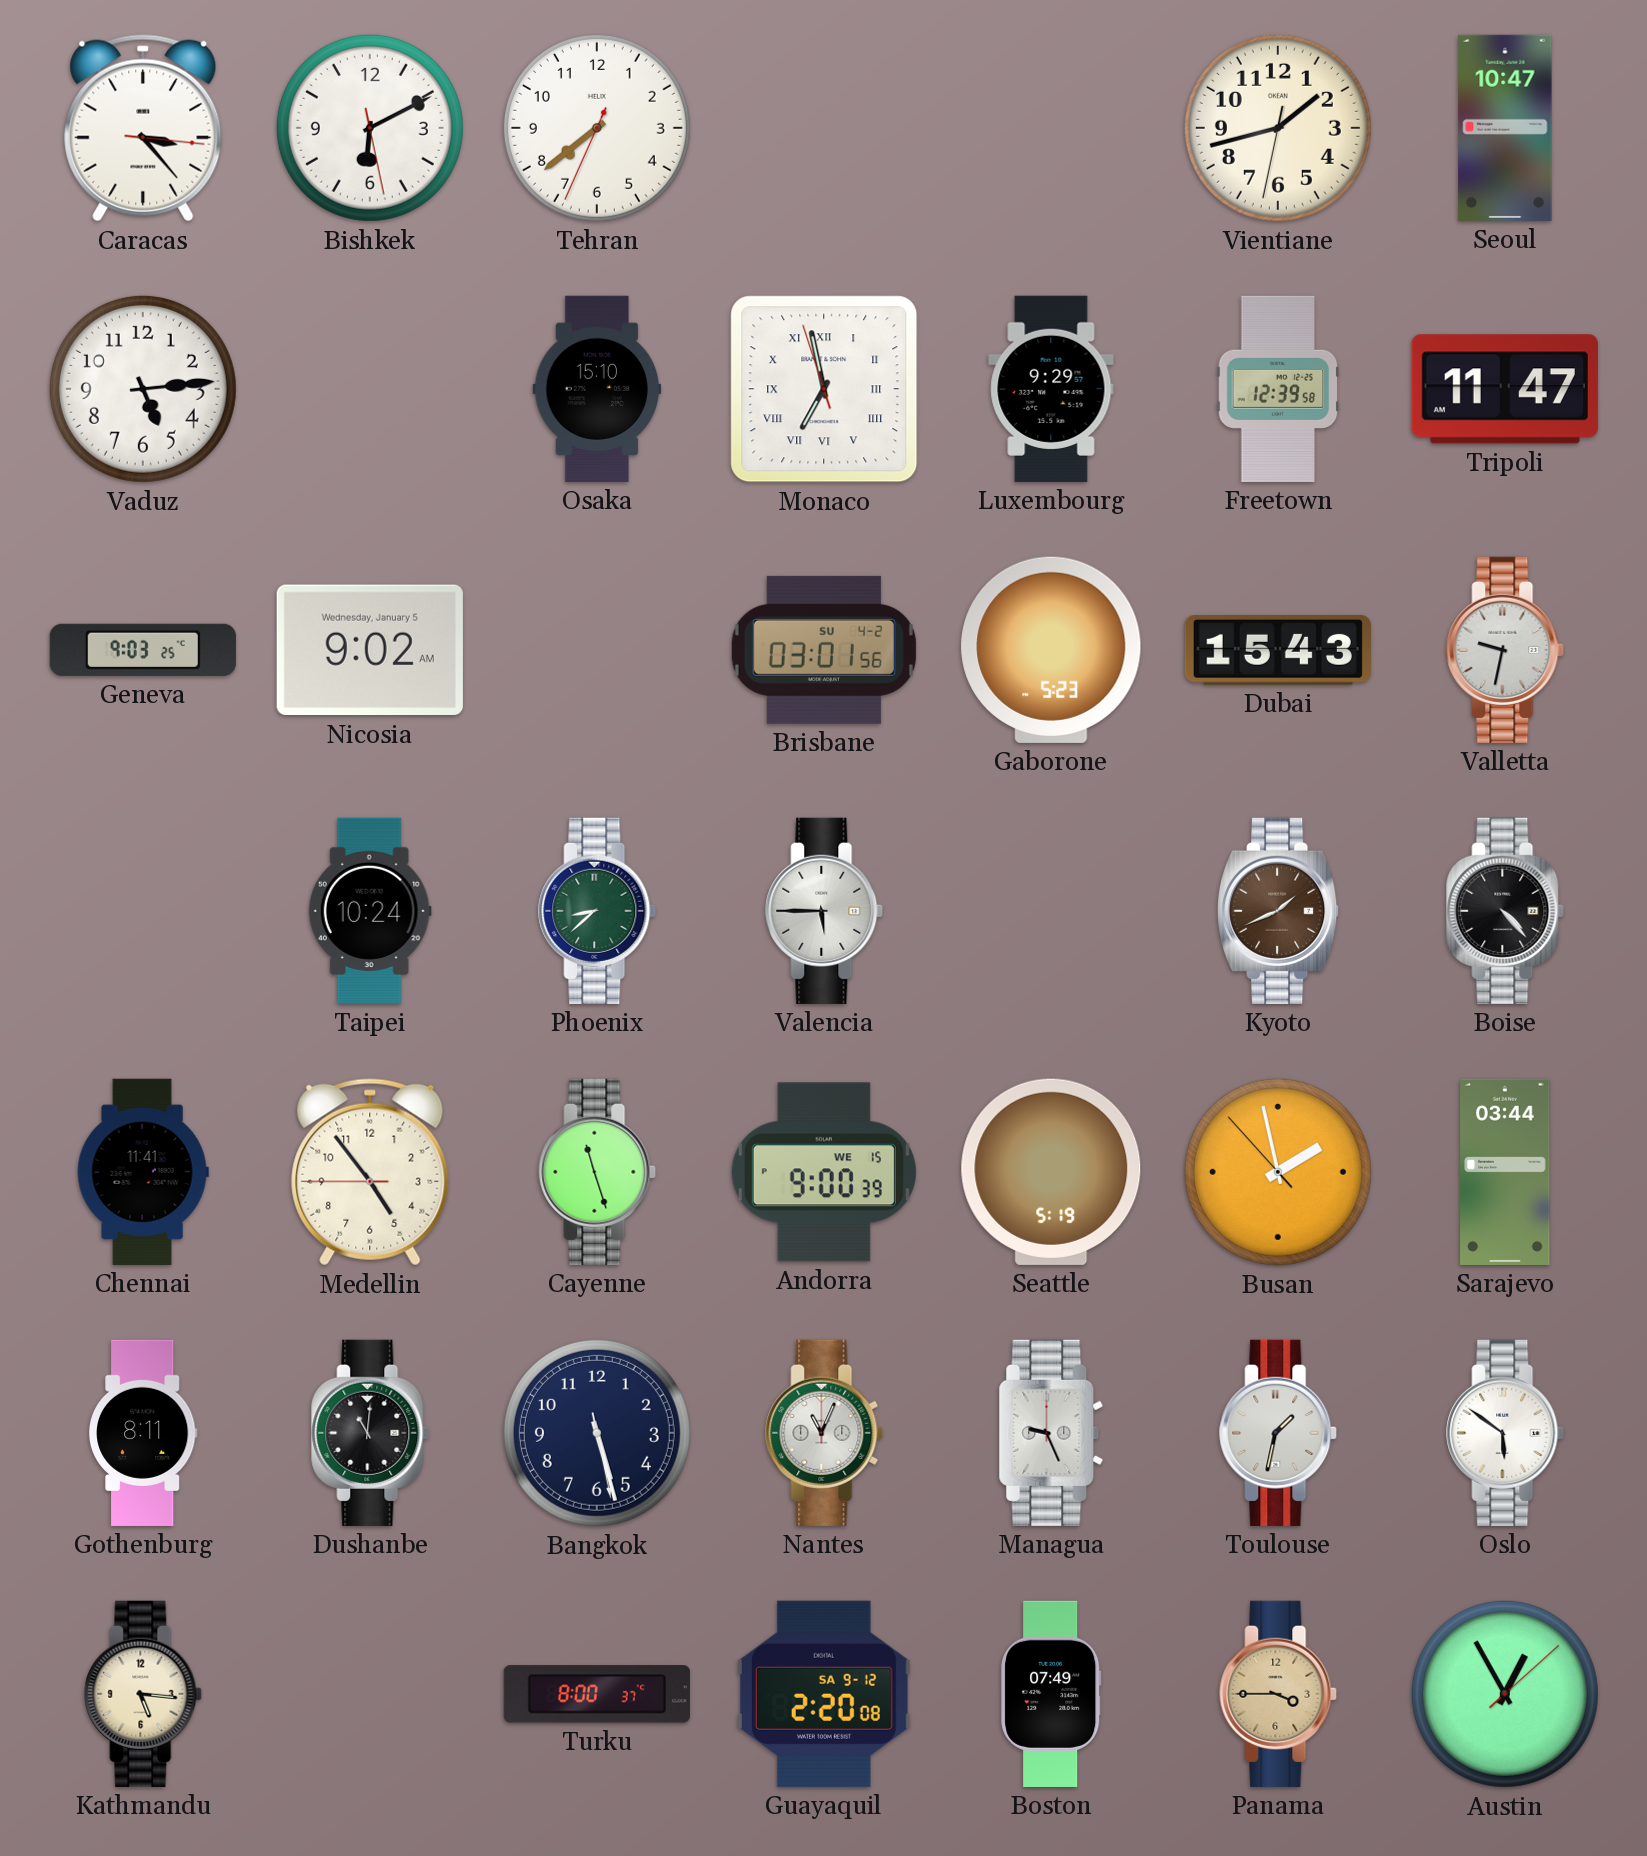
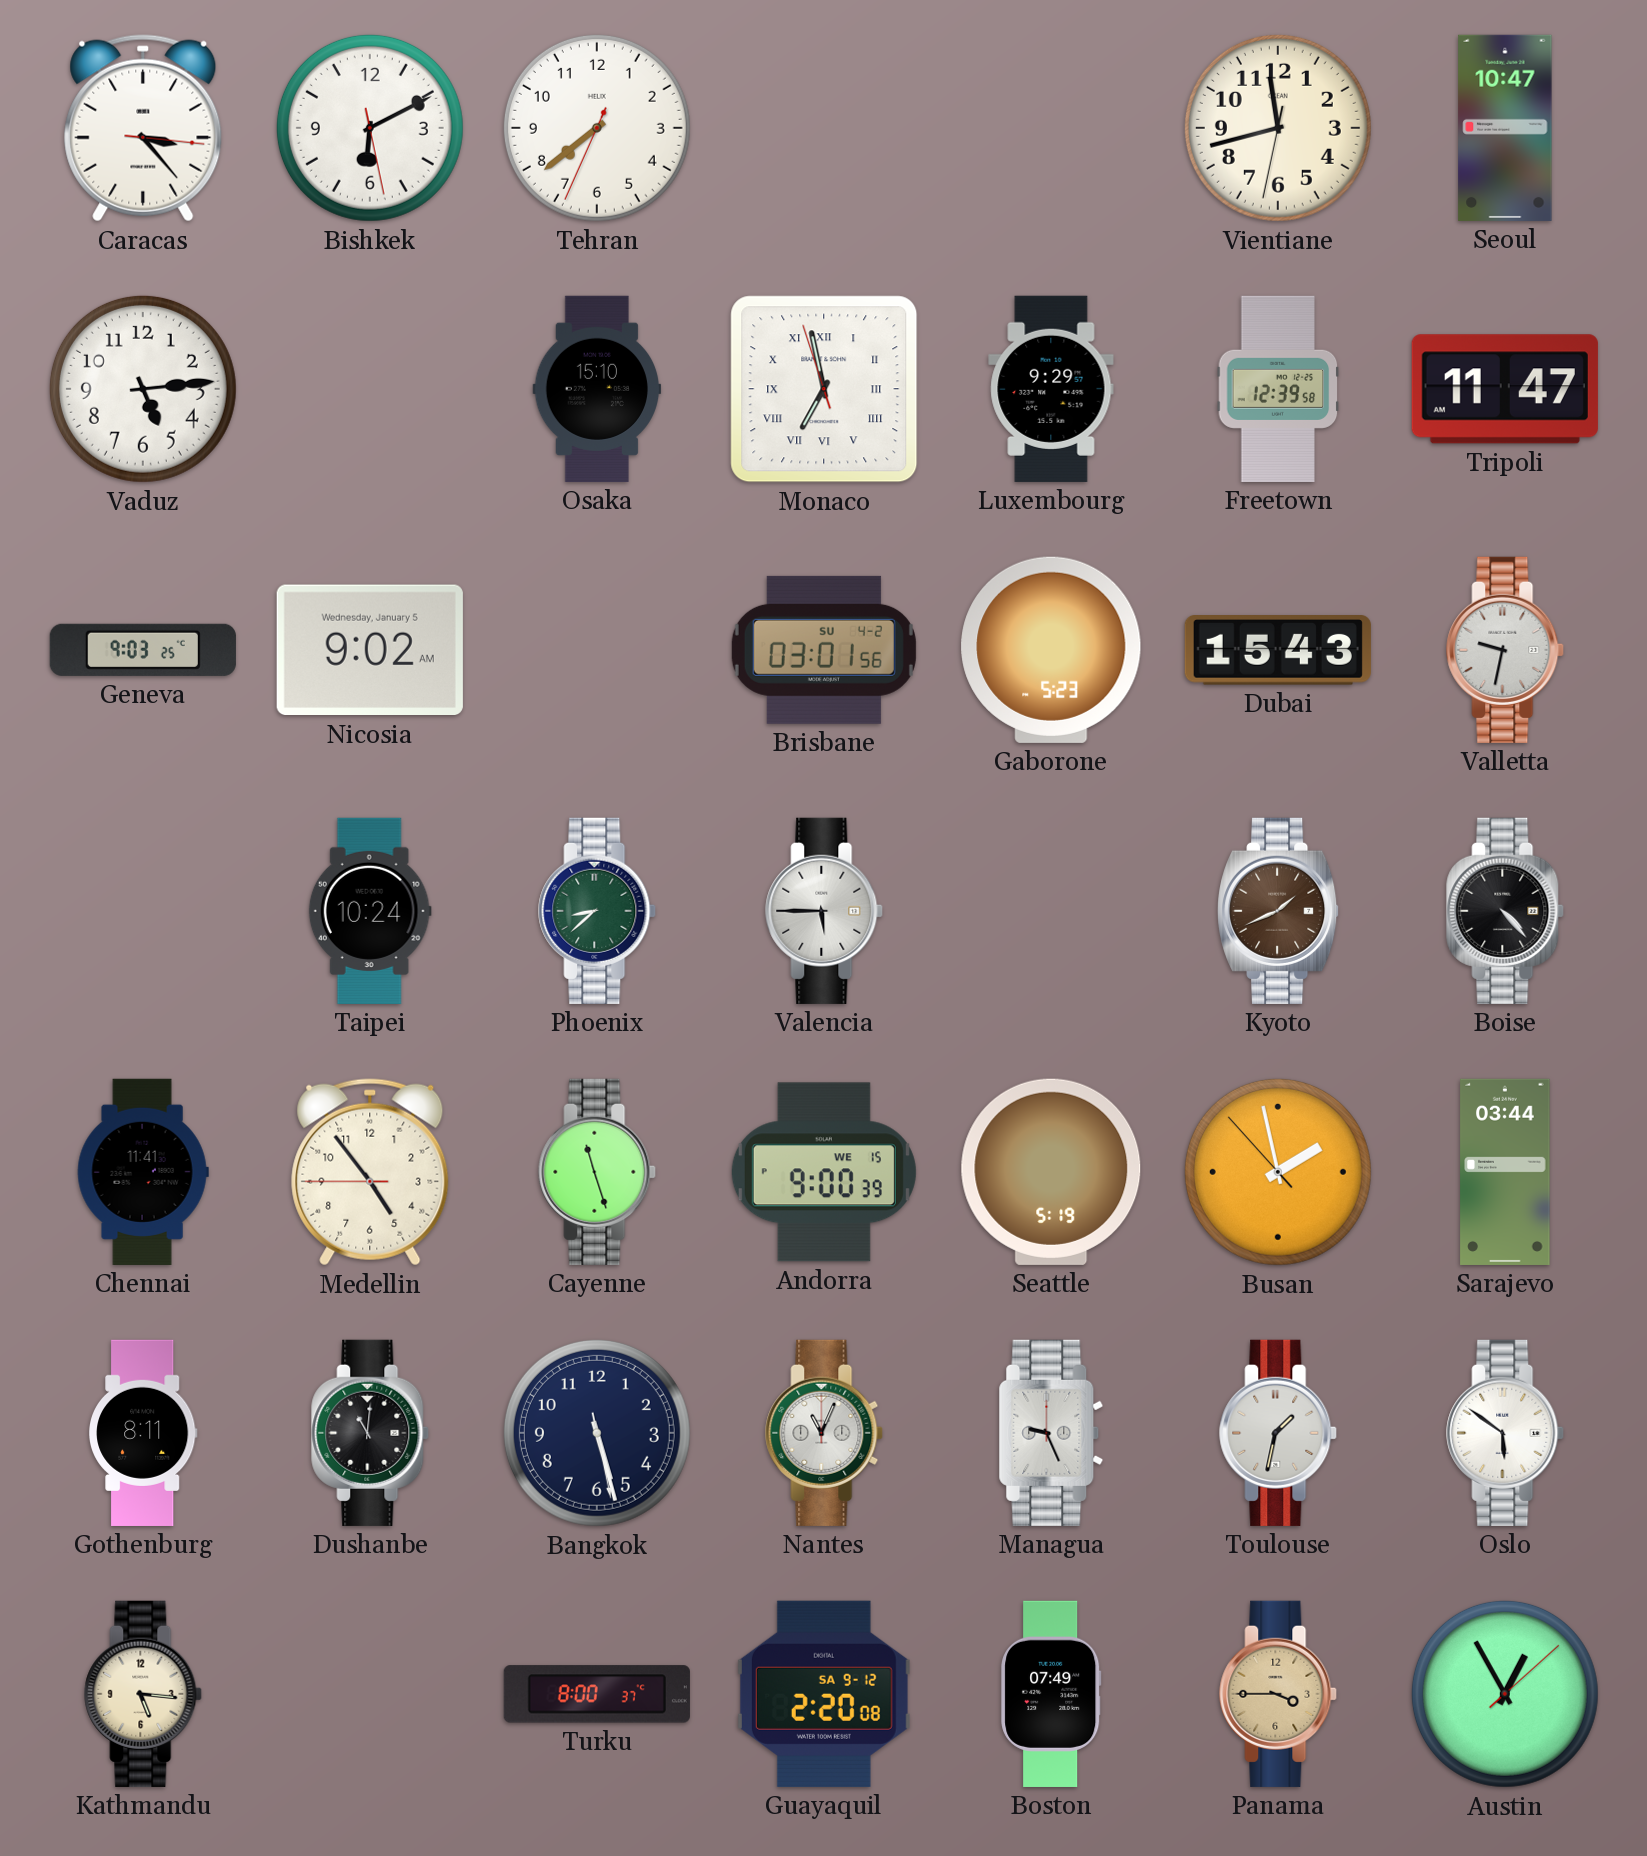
Vientiane: 1:42 -> 11:42
